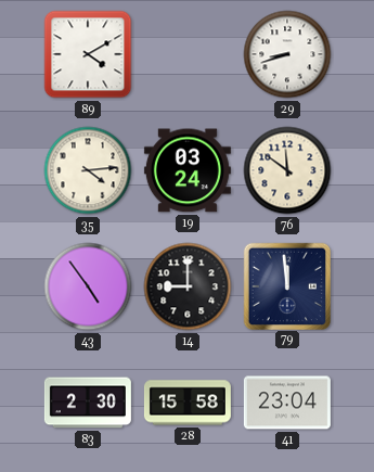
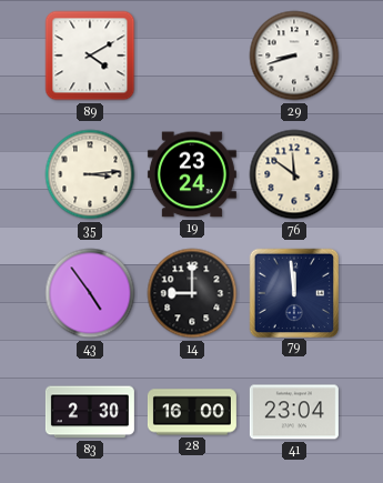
35: 4:14 -> 3:14
19: 03:24 -> 23:24
28: 15:58 -> 16:00
